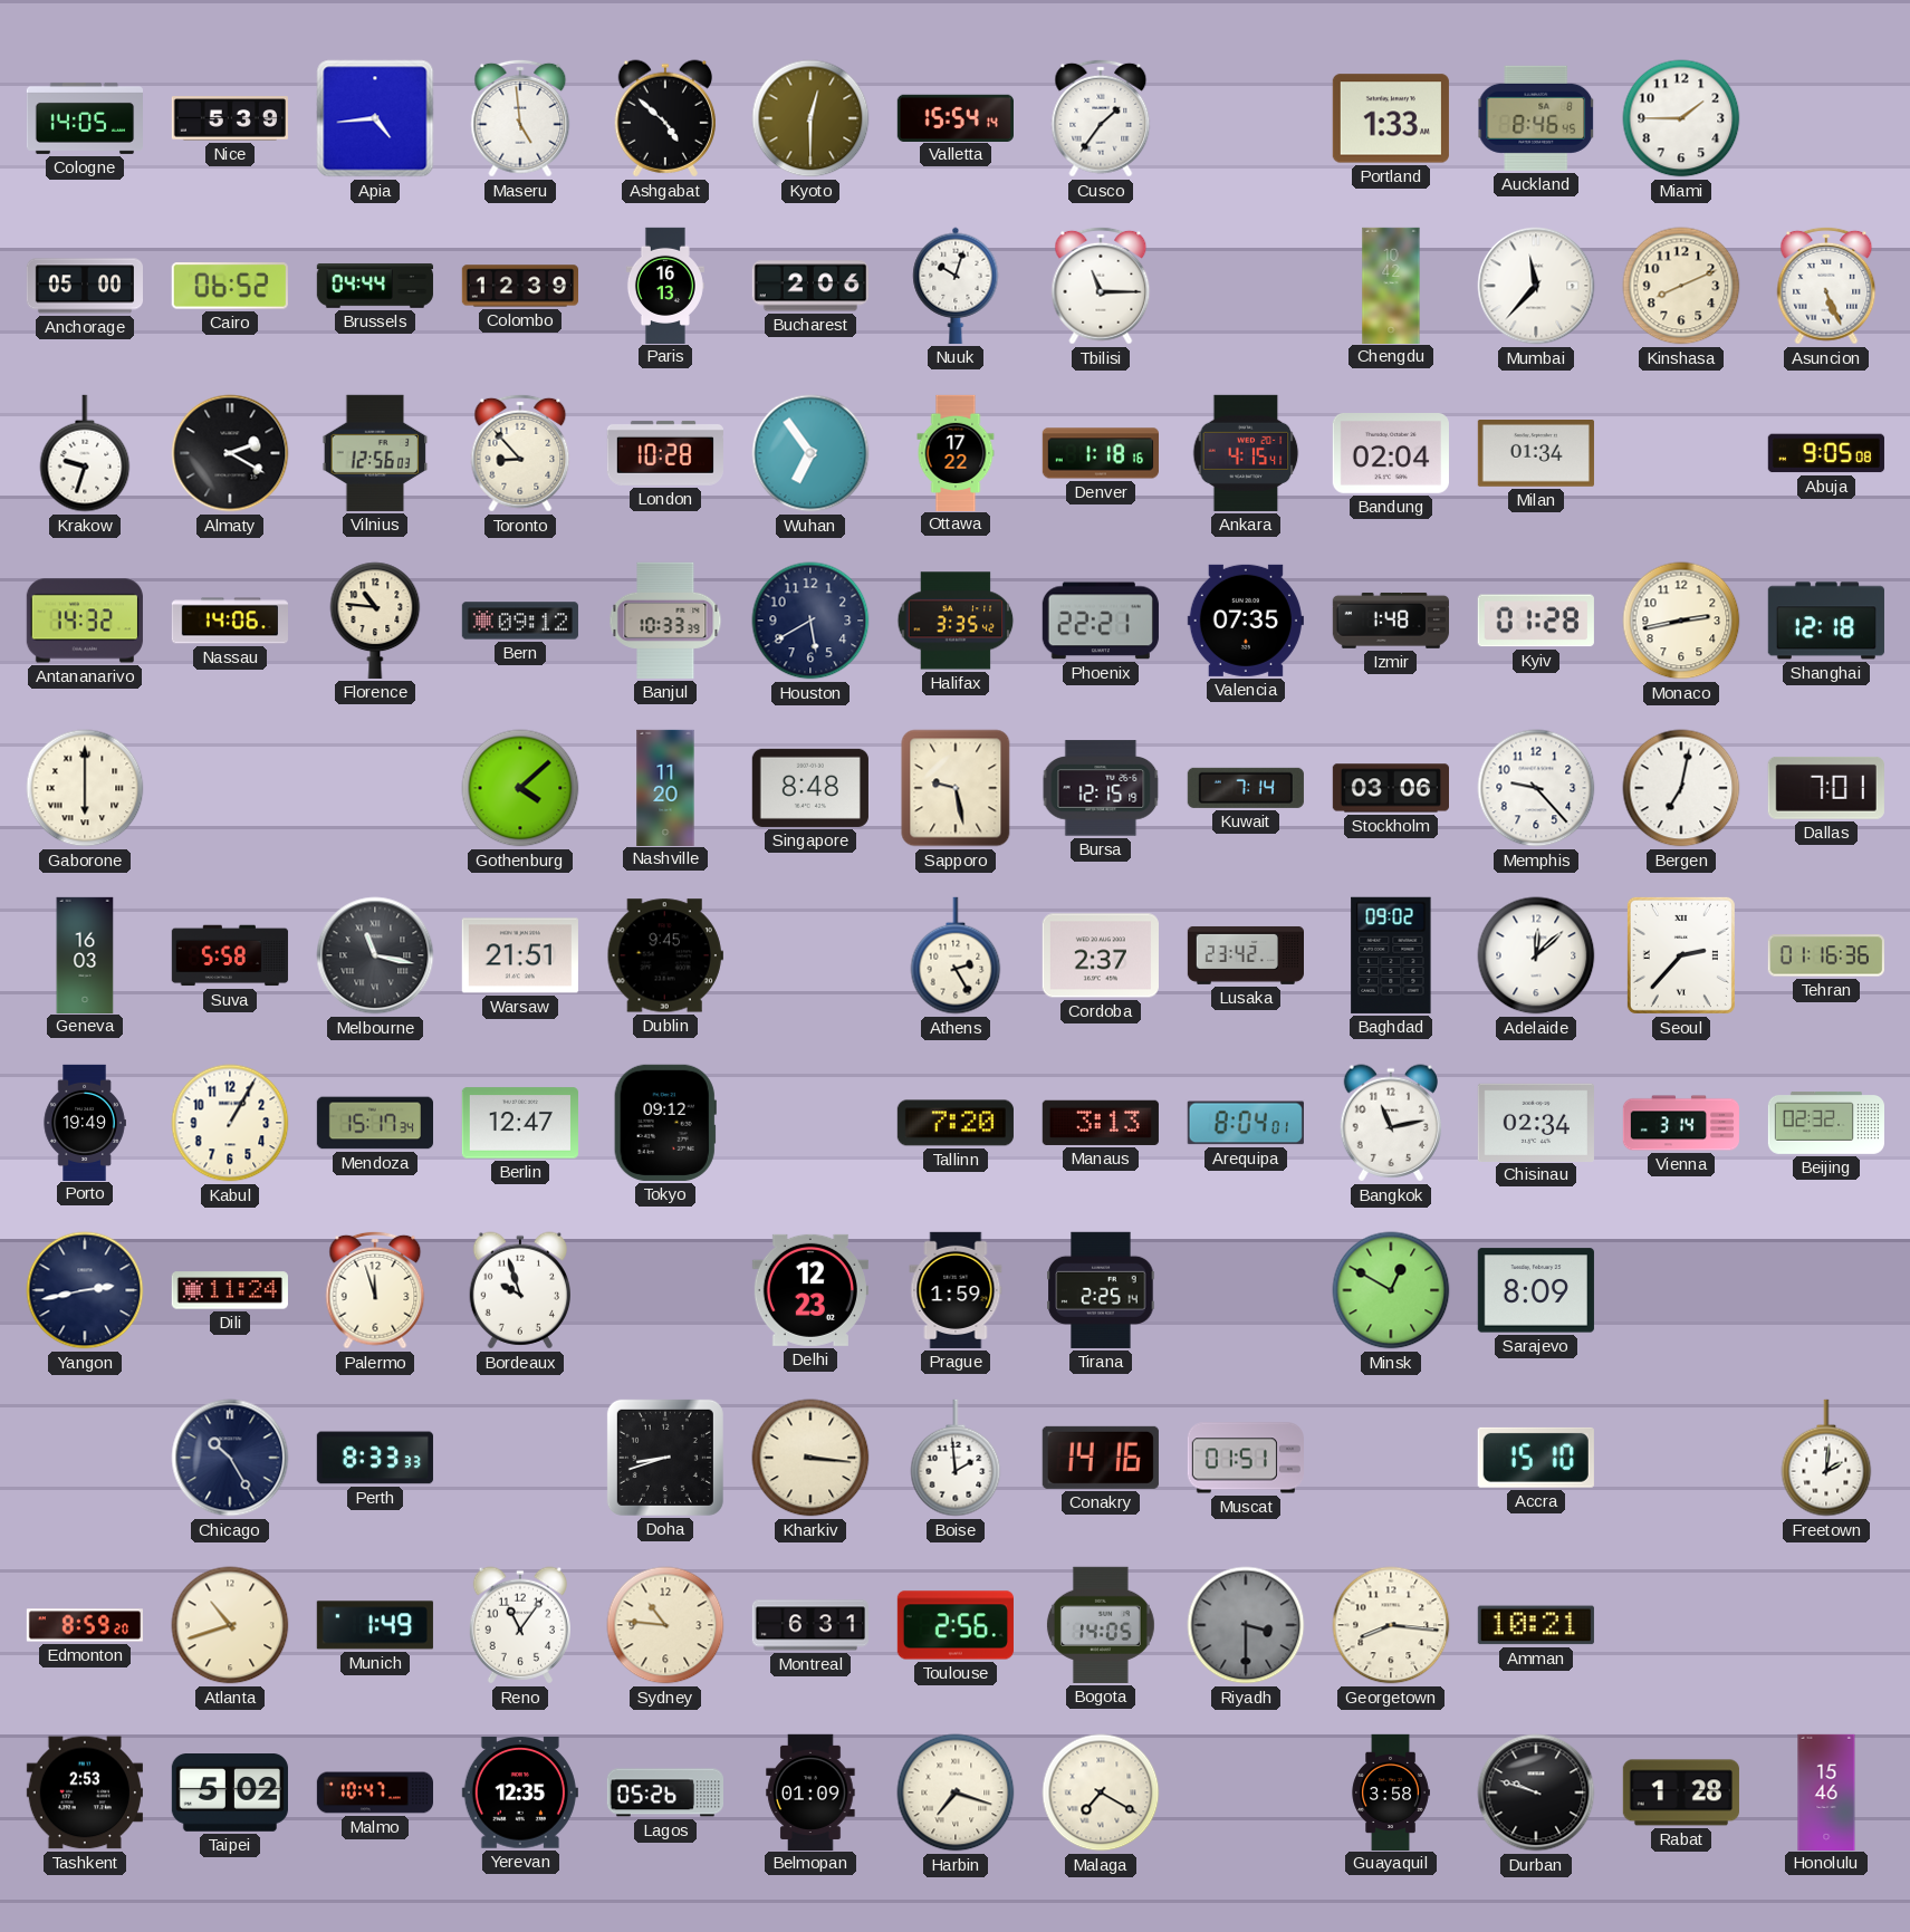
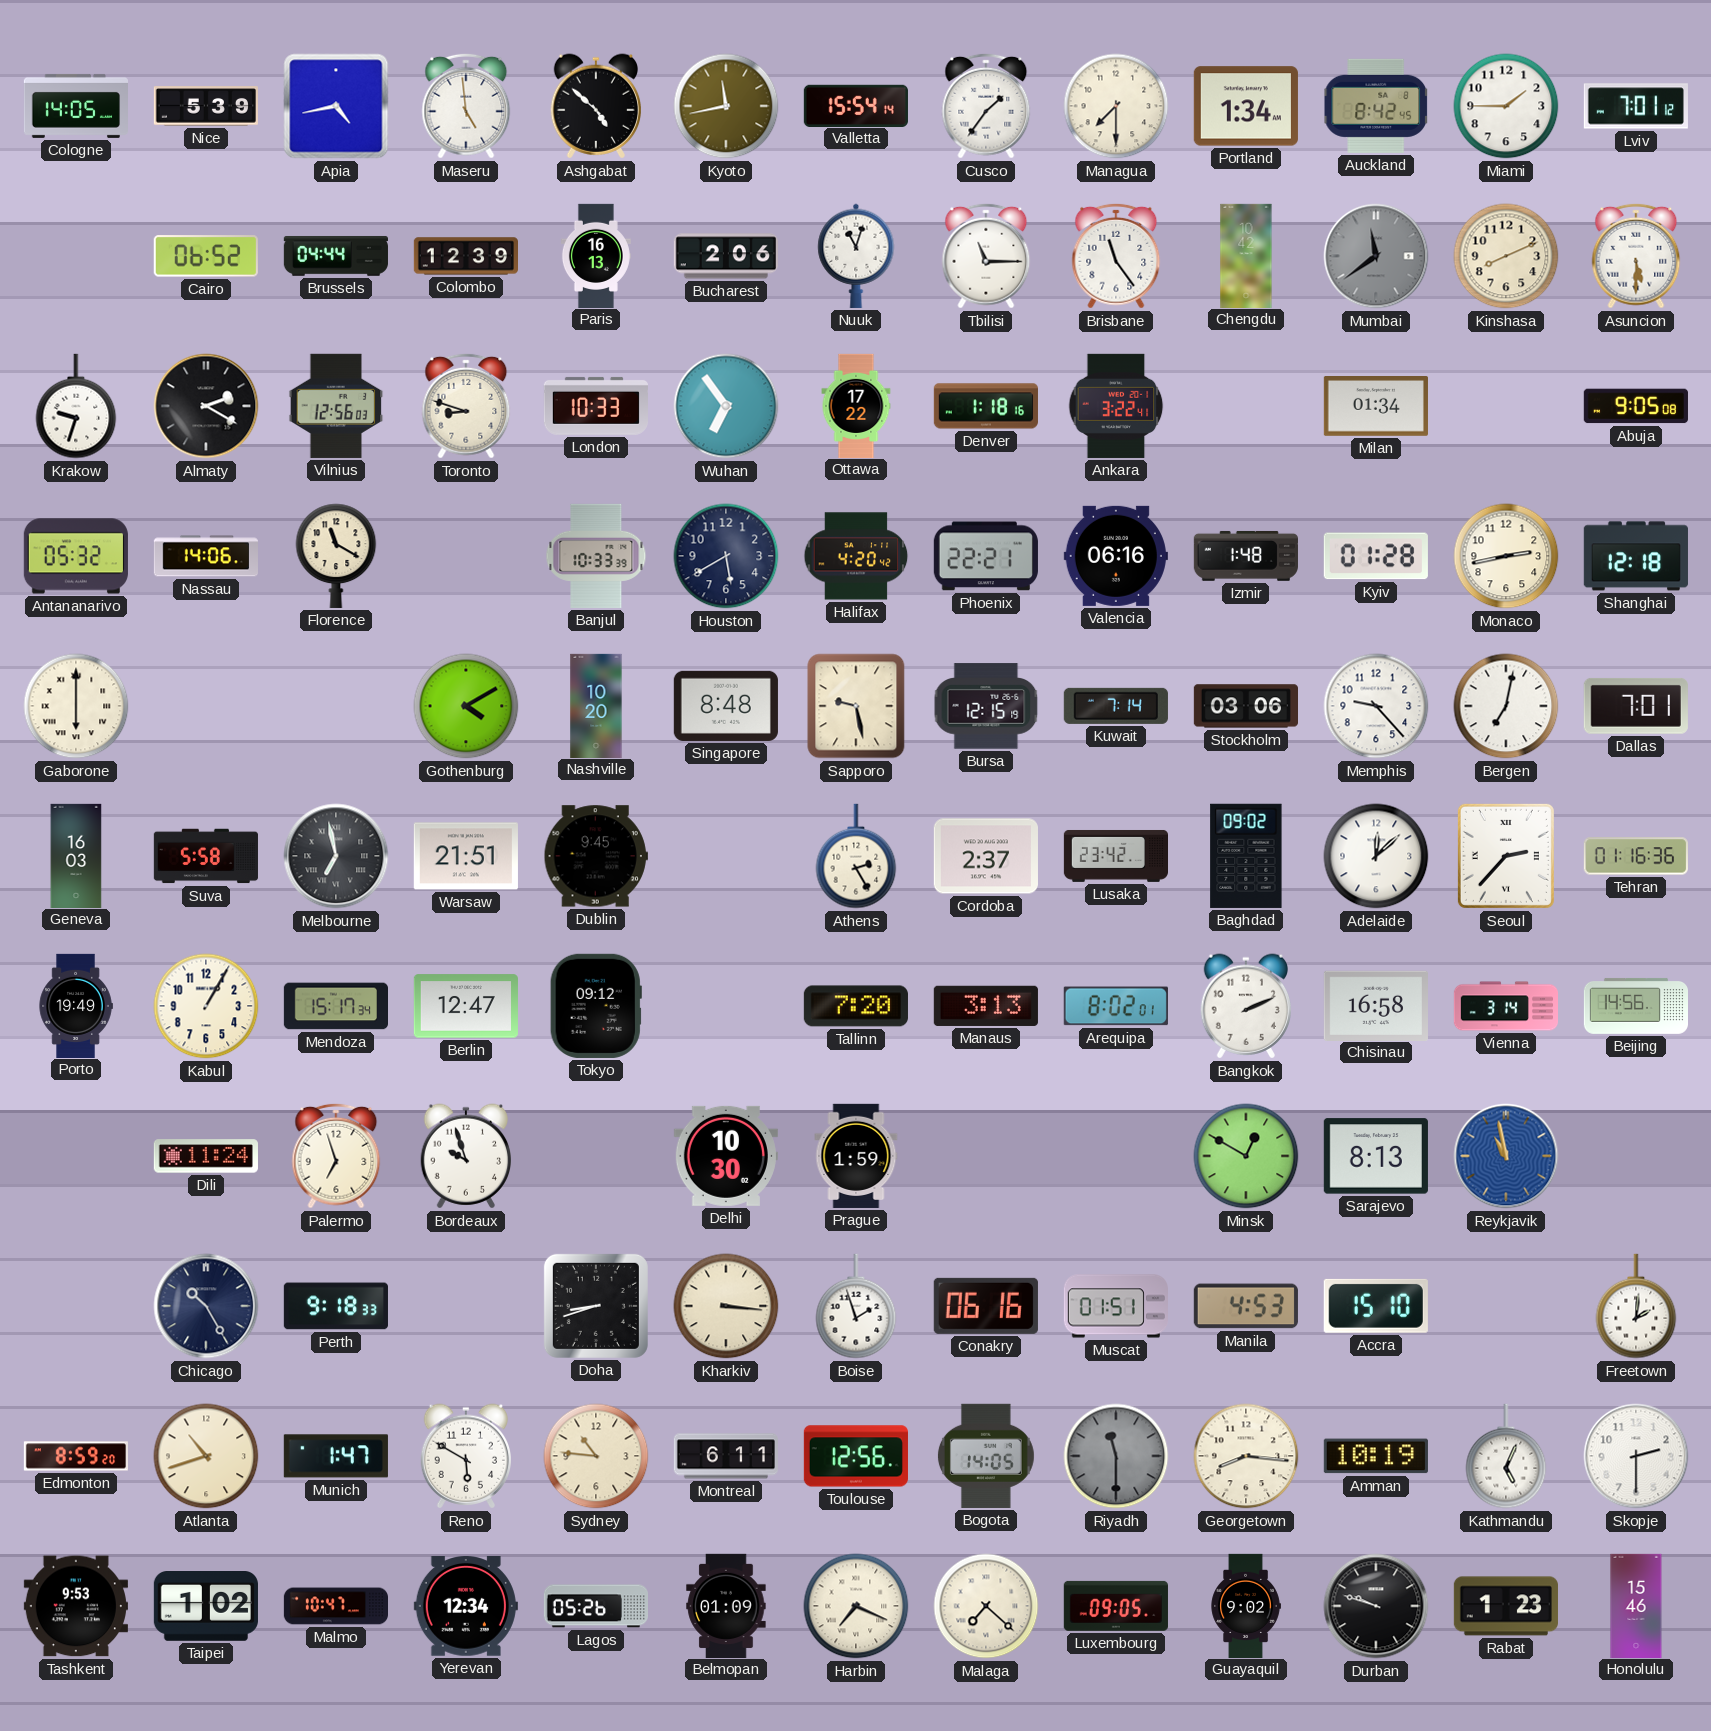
Apia: 4:44 -> 4:43
Kyoto: 12:30 -> 11:43
Managua: none -> 7:30
Portland: 1:33 -> 1:34
Auckland: 8:46 -> 8:42
Lviv: none -> 7:01
Anchorage: 05:00 -> none
Nuuk: 10:03 -> 11:03
Brisbane: none -> 11:24
Mumbai: 11:37 -> 11:39
Mumbai dial: white -> grey
Asuncion: 5:26 -> 5:30
Toronto: 8:53 -> 8:48
London: 10:28 -> 10:33
Ankara: 4:15 -> 3:22
Bandung: 02:04 -> none
Antananarivo: 14:32 -> 05:32
Florence: 10:46 -> 11:20
Bern: 09:12 -> none
Halifax: 3:35 -> 4:20
Valencia: 07:35 -> 06:16
Gothenburg: 4:08 -> 4:10
Nashville: 11:20 -> 10:20
Melbourne: 11:17 -> 6:58
Arequipa: 8:04 -> 8:02
Bangkok: 11:13 -> 2:11
Chisinau: 02:34 -> 16:58
Beijing: 02:32 -> 14:56
Yangon: 2:43 -> none
Palermo: 11:57 -> 6:57
Delhi: 12:23 -> 10:30
Tirana: 2:25 -> none
Sarajevo: 8:09 -> 8:13
Reykjavik: none -> 10:58
Perth: 8:33 -> 9:18
Boise: 1:59 -> 1:57
Conakry: 14:16 -> 06:16
Manila: none -> 4:53
Munich: 1:49 -> 1:47
Reno: 11:06 -> 5:50
Montreal: 6:31 -> 6:11
Toulouse: 2:56 -> 12:56
Riyadh: 3:30 -> 11:30
Amman: 10:21 -> 10:19
Kathmandu: none -> 5:04
Skopje: none -> 2:30
Tashkent: 2:53 -> 9:53
Taipei: 5:02 -> 1:02
Yerevan: 12:35 -> 12:34
Harbin: 7:18 -> 7:19
Malaga: 7:20 -> 7:22
Luxembourg: none -> 09:05
Guayaquil: 3:58 -> 9:02
Rabat: 1:28 -> 1:23
